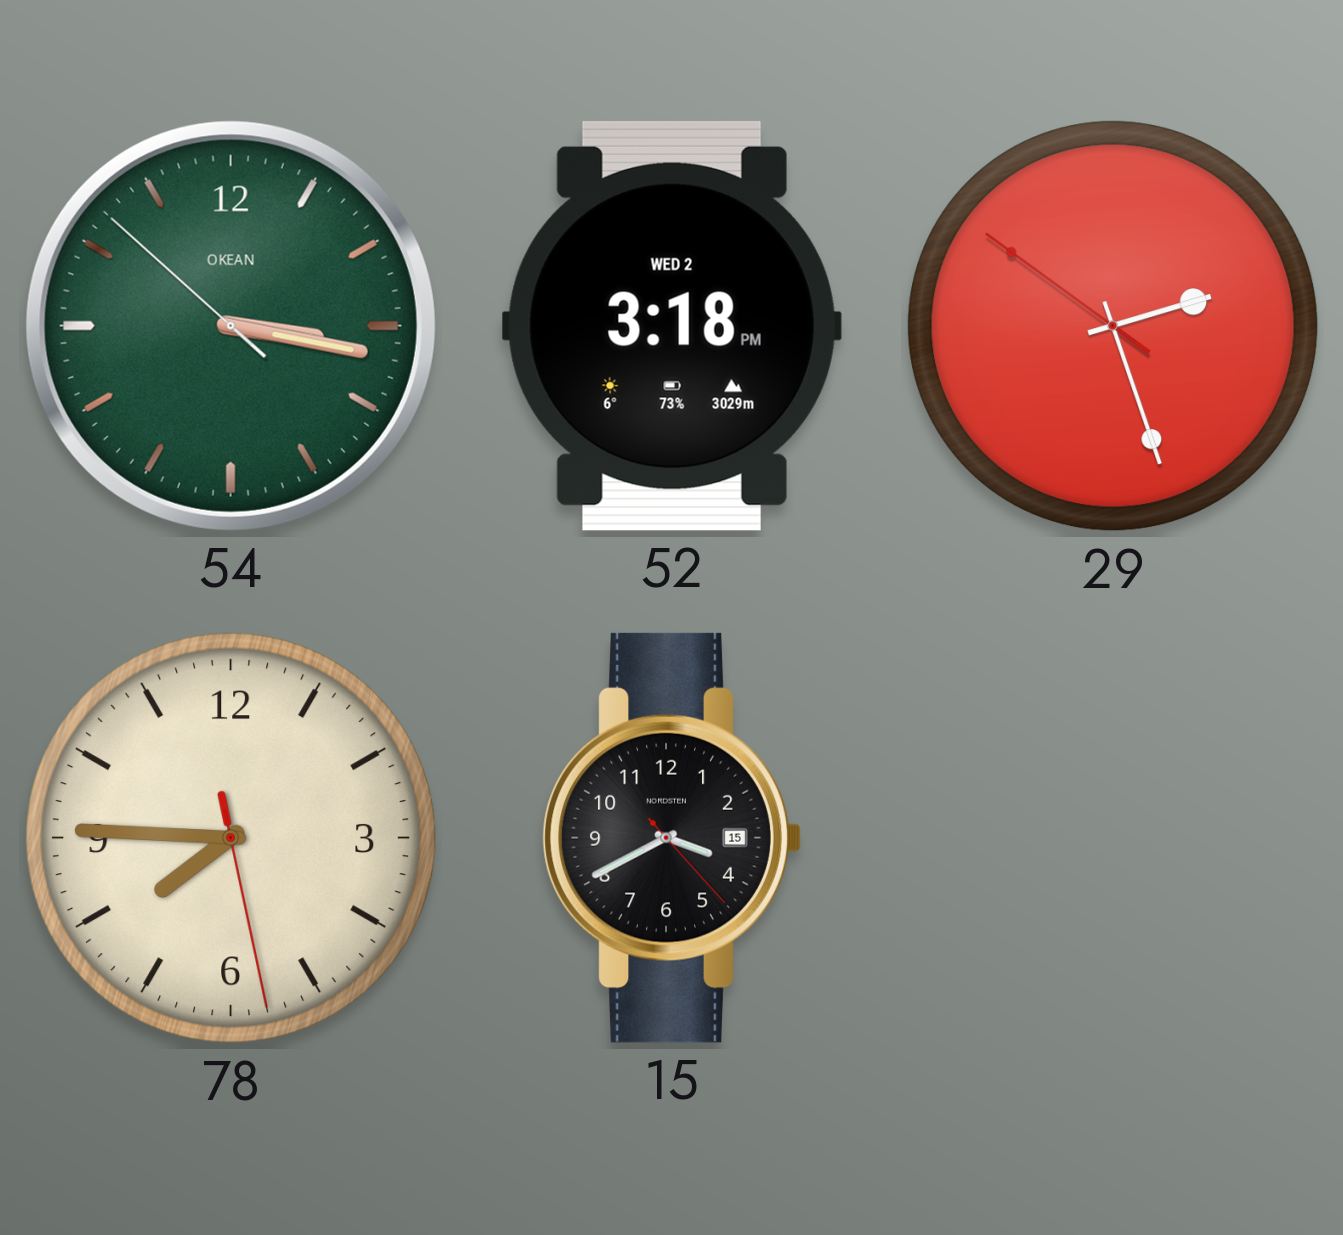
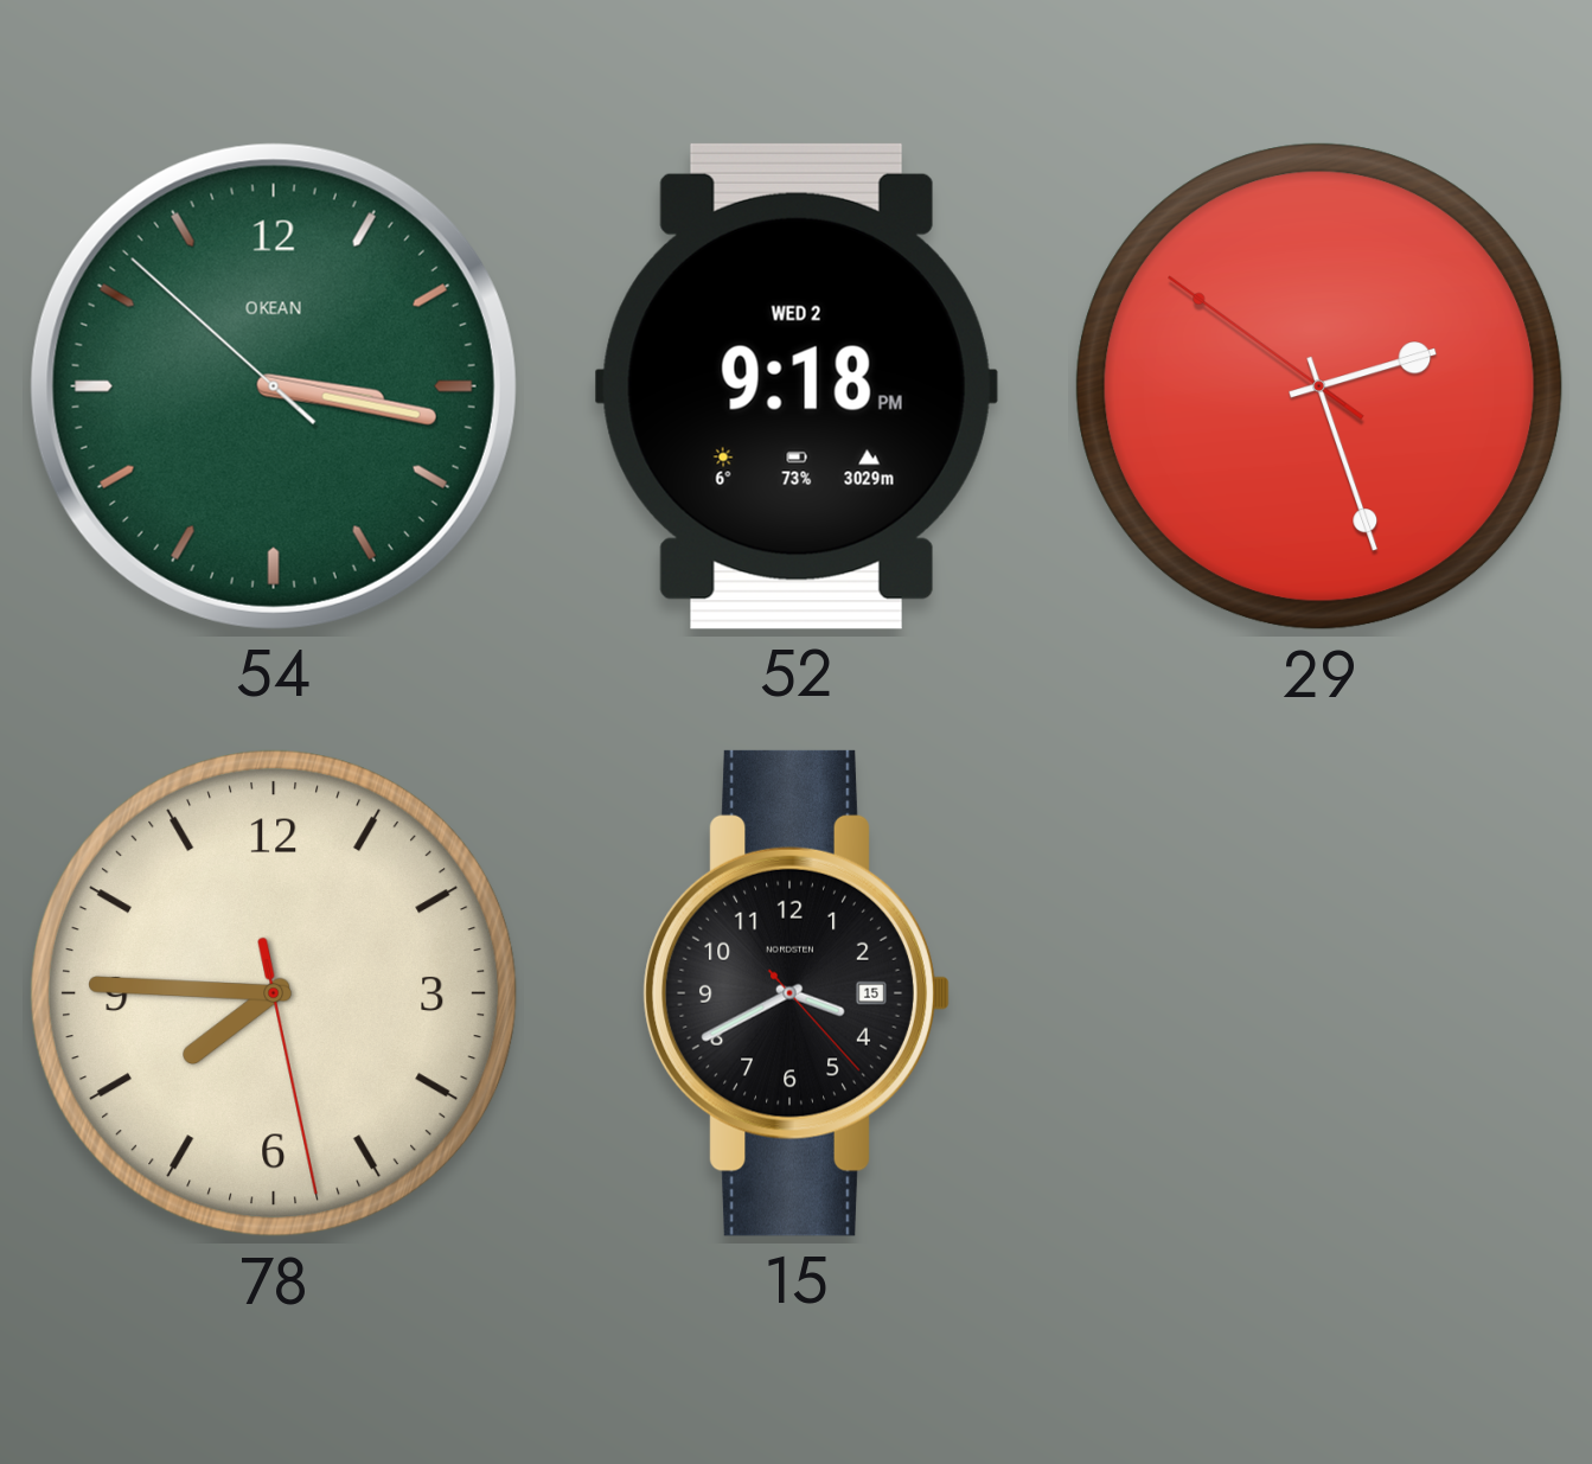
52: 3:18 -> 9:18
